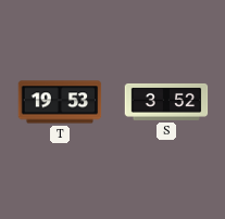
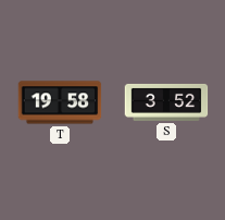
T: 19:53 -> 19:58
